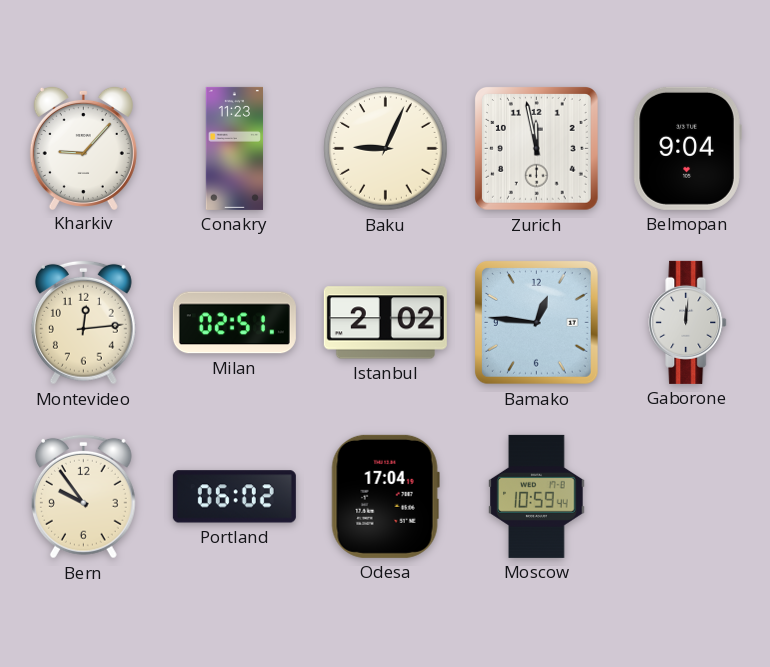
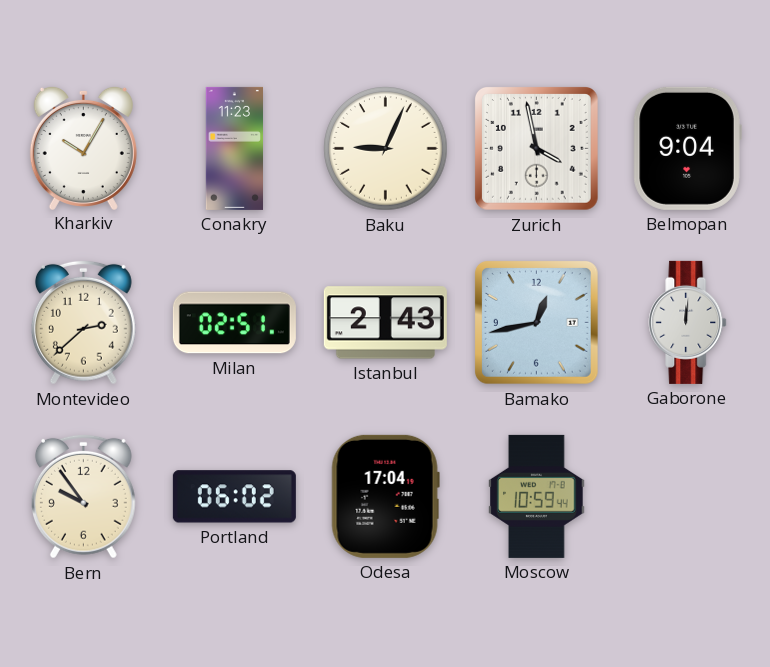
Kharkiv: 9:07 -> 10:05
Zurich: 11:58 -> 3:58
Montevideo: 12:14 -> 2:38
Istanbul: 2:02 -> 2:43
Bamako: 12:46 -> 12:43
